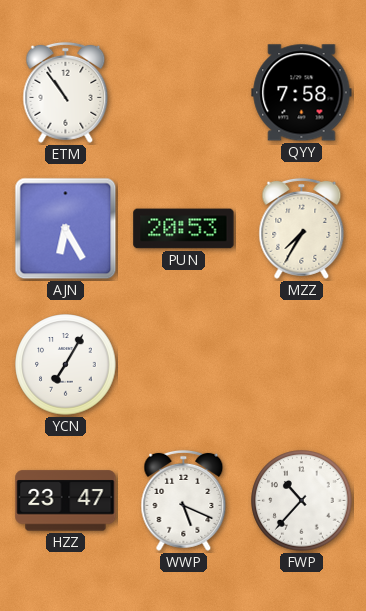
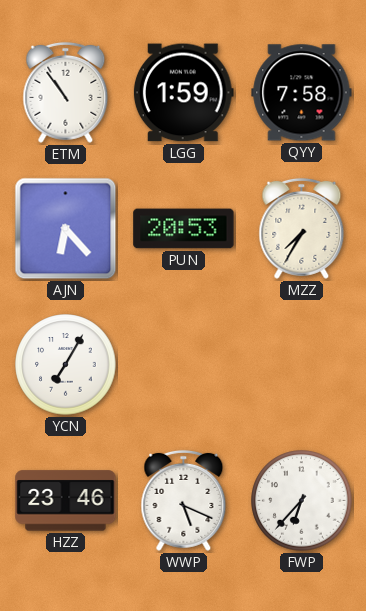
LGG: none -> 1:59
AJN: 6:25 -> 6:23
HZZ: 23:47 -> 23:46
FWP: 10:37 -> 6:37
